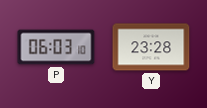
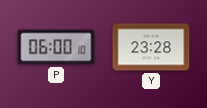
P: 06:03 -> 06:00
